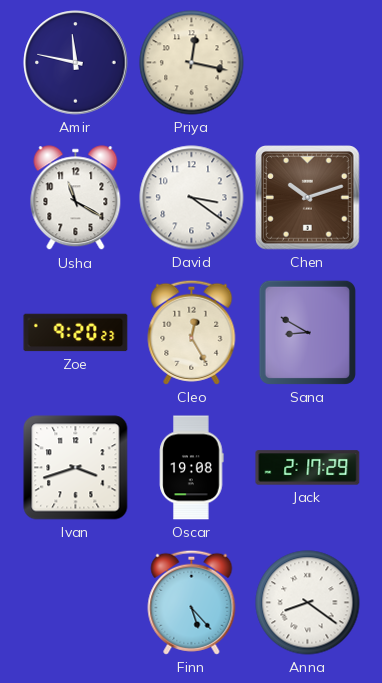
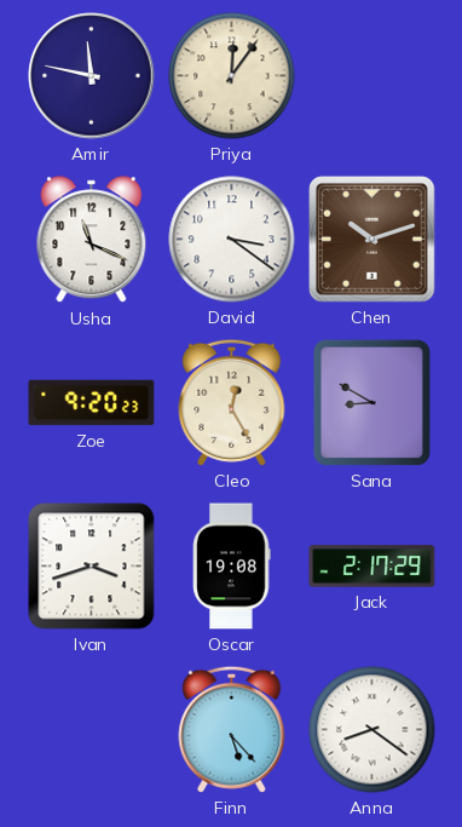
Priya: 12:17 -> 12:06
Usha: 11:20 -> 11:19
